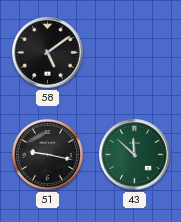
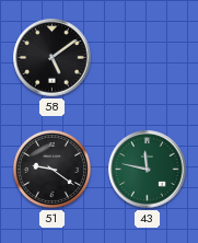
51: 9:17 -> 9:21
43: 11:52 -> 11:47
